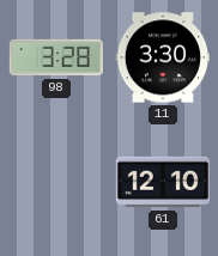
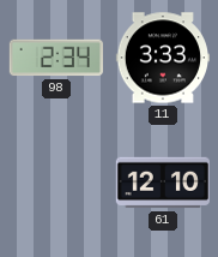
98: 3:28 -> 2:34
11: 3:30 -> 3:33
